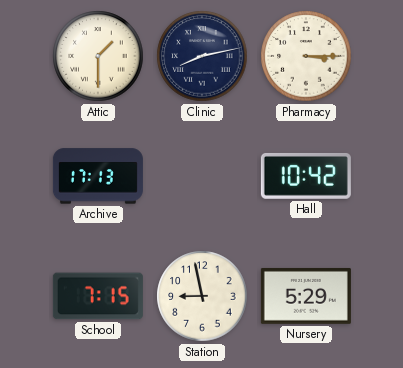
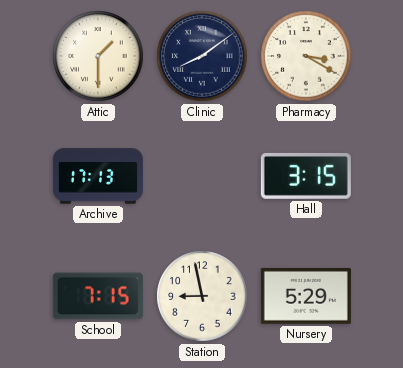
Clinic: 8:13 -> 8:09
Pharmacy: 3:15 -> 3:20
Hall: 10:42 -> 3:15
